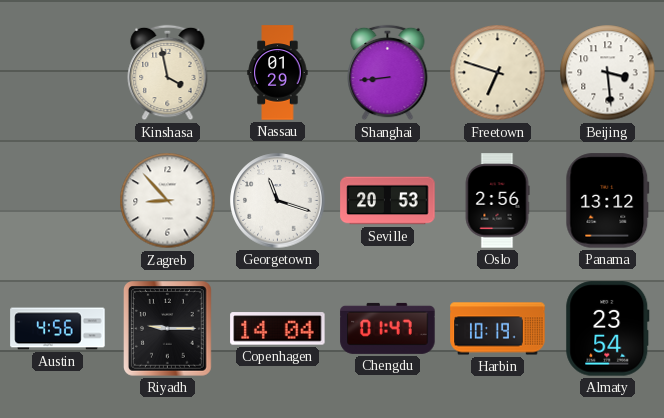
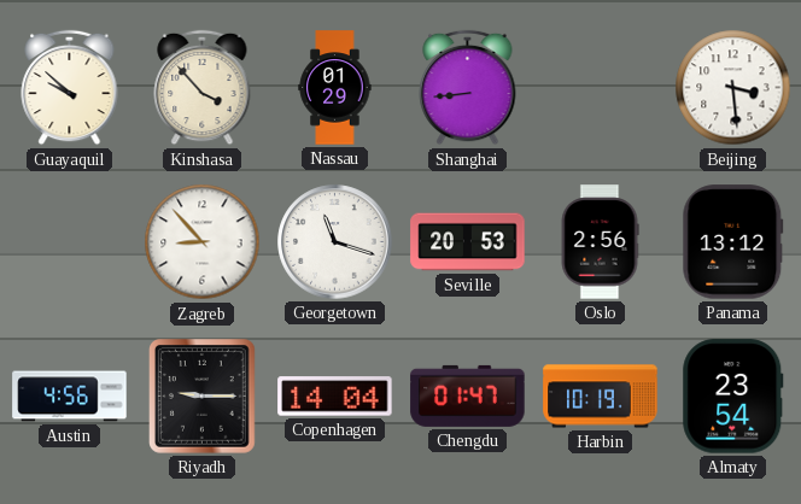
Guayaquil: none -> 9:52
Kinshasa: 3:58 -> 3:53
Freetown: 6:48 -> none
